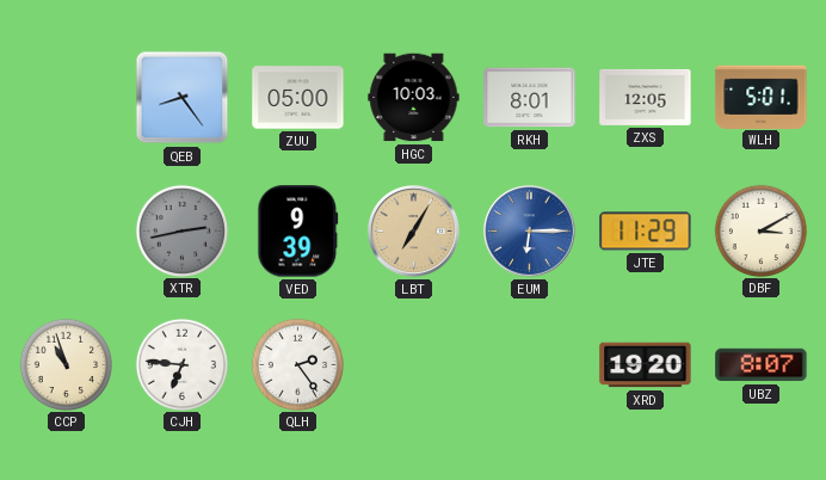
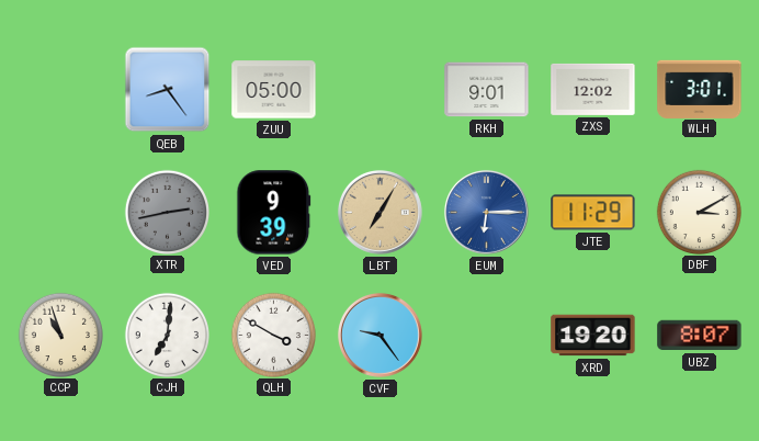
HGC: 10:03 -> none
RKH: 8:01 -> 9:01
ZXS: 12:05 -> 12:02
WLH: 5:01 -> 3:01
CJH: 6:46 -> 7:01
QLH: 2:24 -> 3:50
CVF: none -> 9:24
